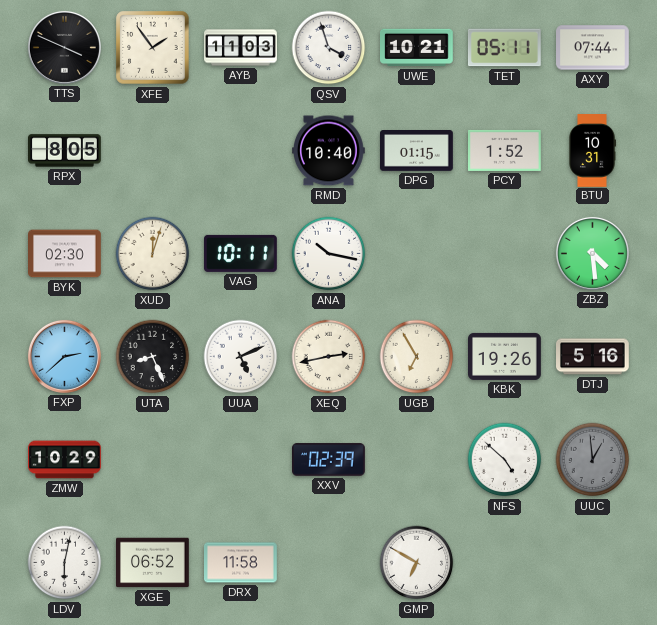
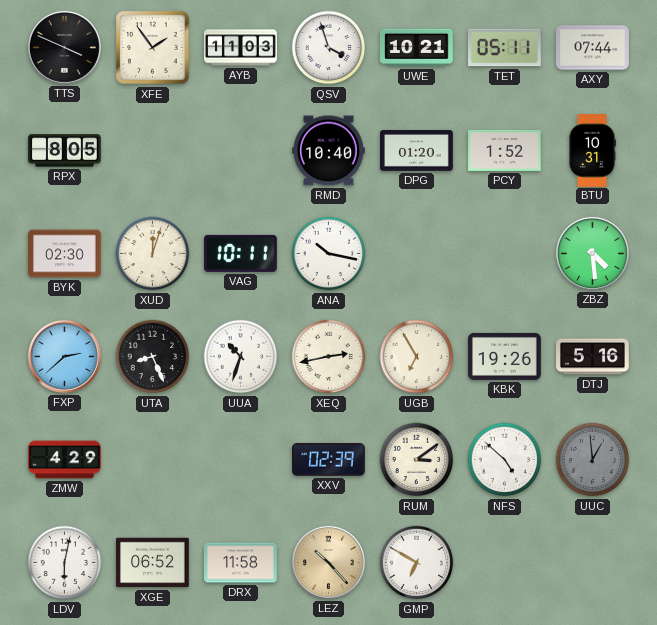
DPG: 01:15 -> 01:20
UUA: 5:11 -> 10:33
ZMW: 10:29 -> 4:29
RUM: none -> 3:09
LEZ: none -> 10:23
